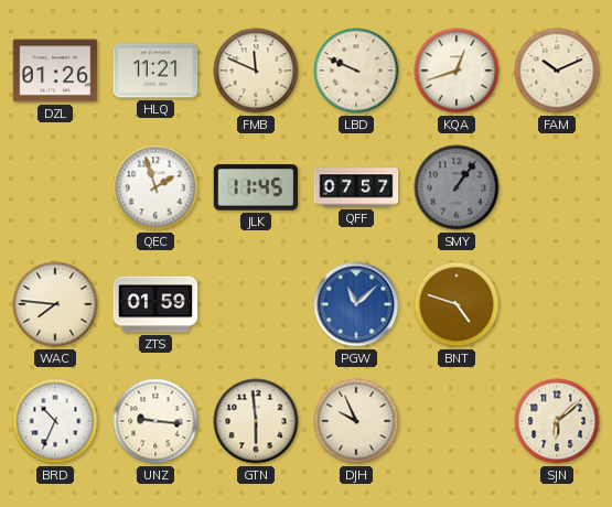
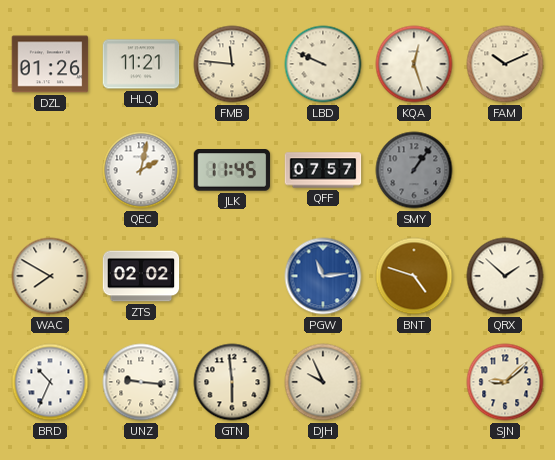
FMB: 11:49 -> 11:46
KQA: 12:42 -> 12:27
QEC: 1:57 -> 2:02
WAC: 7:46 -> 7:50
ZTS: 01:59 -> 02:02
PGW: 11:08 -> 11:14
QRX: none -> 1:52
SJN: 6:08 -> 9:08
